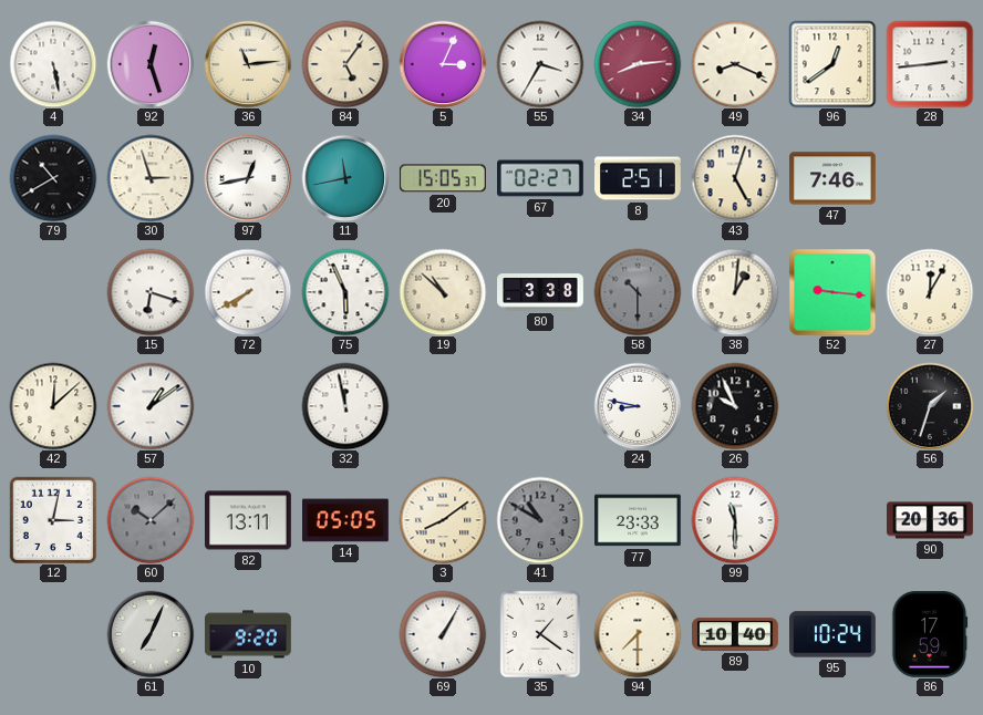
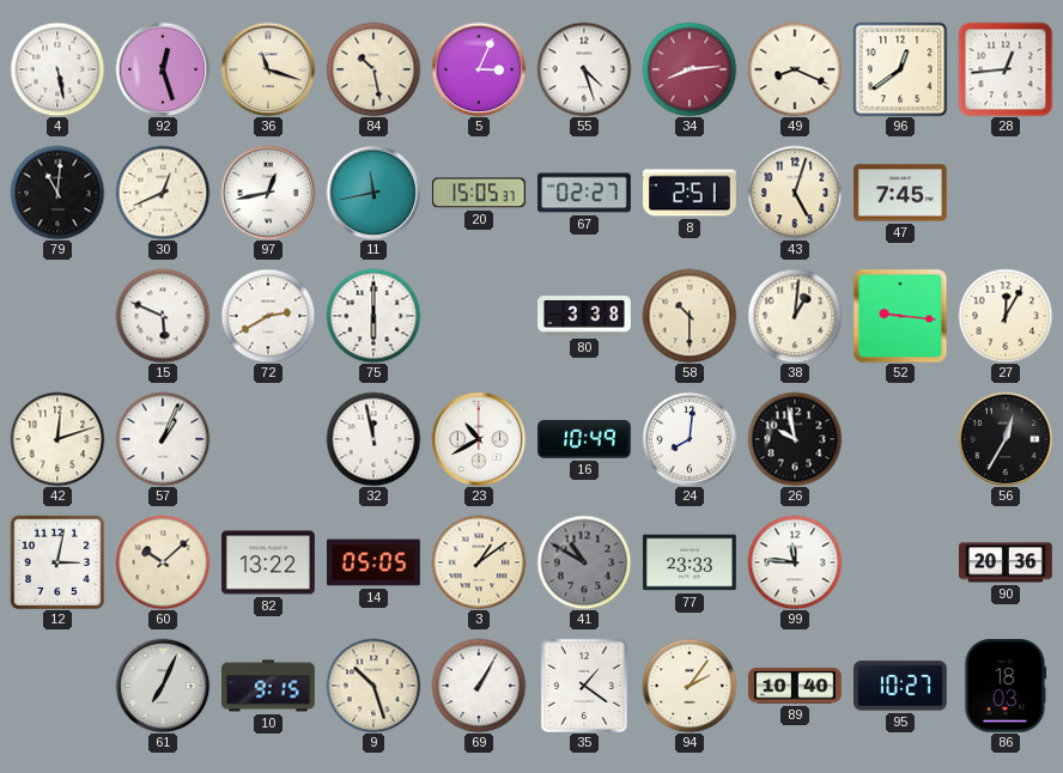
36: 11:14 -> 11:18
84: 5:06 -> 10:28
55: 3:35 -> 4:27
28: 2:44 -> 12:44
79: 10:40 -> 11:01
30: 2:57 -> 12:41
47: 7:46 -> 7:45
15: 6:18 -> 5:49
72: 7:40 -> 2:40
75: 5:56 -> 6:00
19: 10:52 -> none
58 dial: grey -> cream
42: 12:08 -> 12:12
57: 1:09 -> 1:04
23: none -> 10:40
16: none -> 10:49
24: 8:47 -> 8:01
26: 9:56 -> 9:58
56: 1:33 -> 12:35
60 dial: grey -> cream
82: 13:11 -> 13:22
3: 8:09 -> 1:09
99: 11:30 -> 11:46
10: 9:20 -> 9:15
9: none -> 10:27
94: 7:30 -> 2:06
95: 10:24 -> 10:27
86: 17:59 -> 18:03
